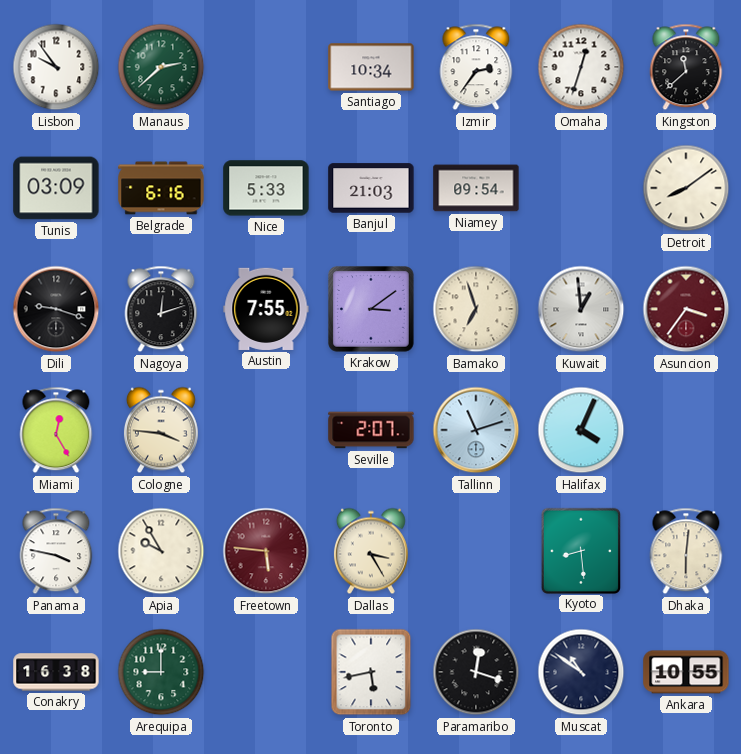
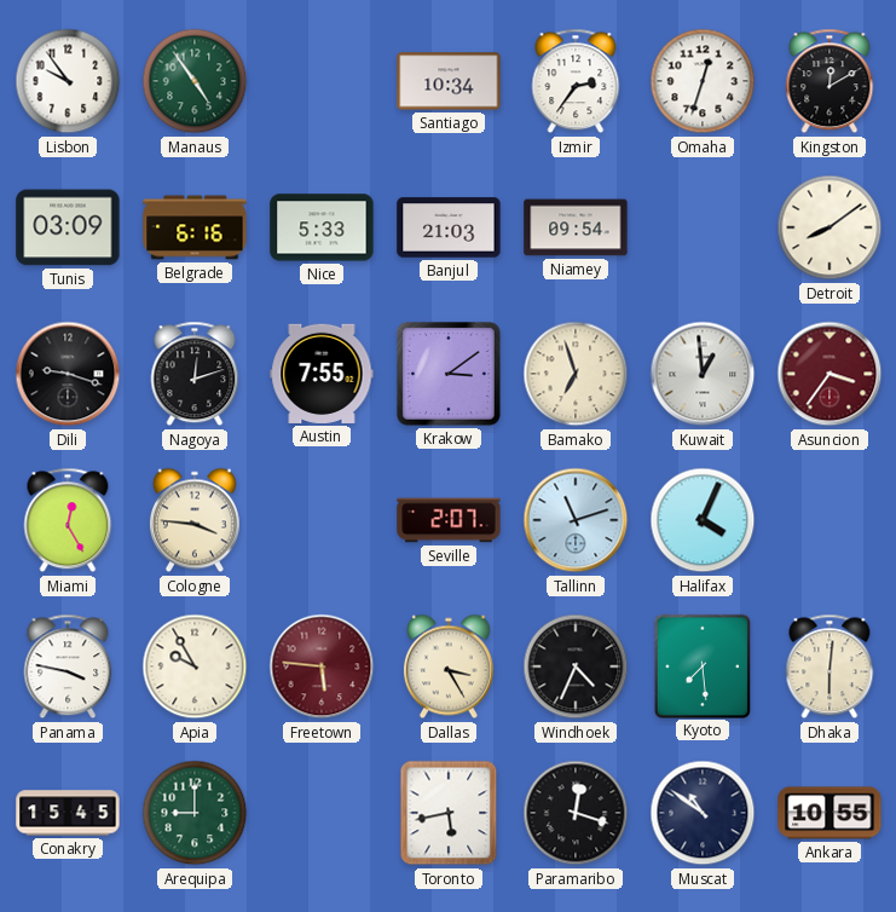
Manaus: 2:38 -> 4:54
Kingston: 11:38 -> 12:10
Windhoek: none -> 4:34
Kyoto: 8:29 -> 7:29
Conakry: 16:38 -> 15:45
